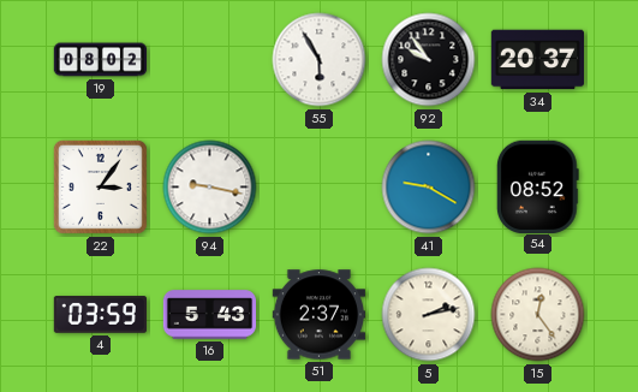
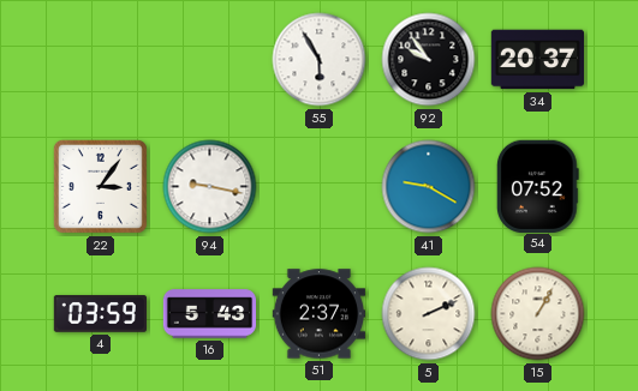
19: 08:02 -> none
54: 08:52 -> 07:52
5: 2:13 -> 2:11
15: 12:24 -> 1:05
